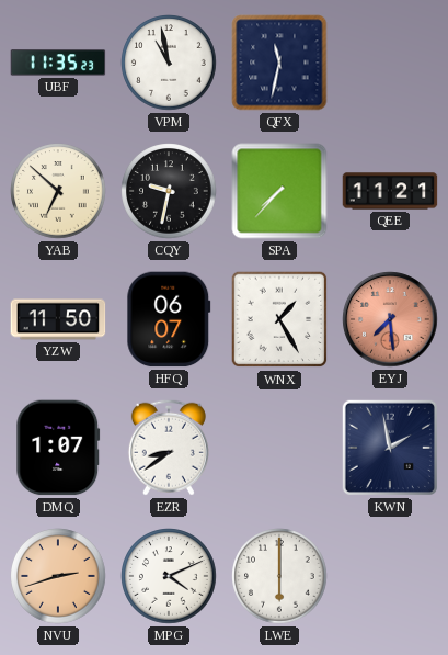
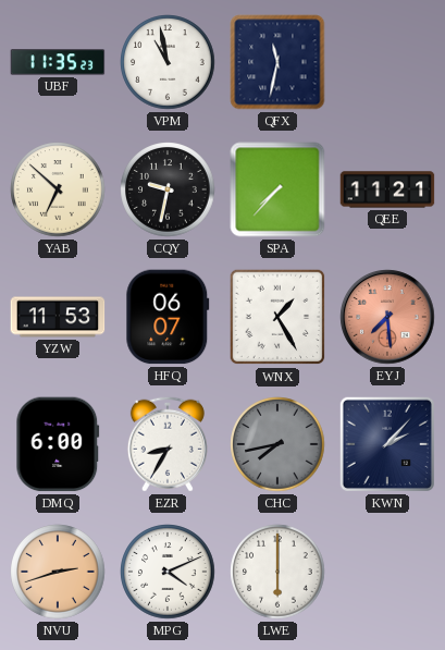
YZW: 11:50 -> 11:53
DMQ: 1:07 -> 6:00
EZR: 8:39 -> 8:35
CHC: none -> 7:43
KWN: 1:58 -> 2:07
